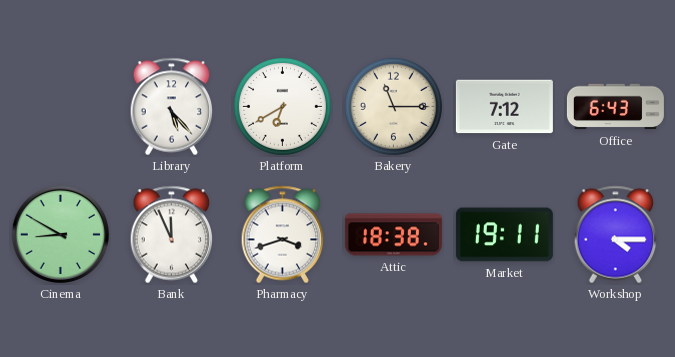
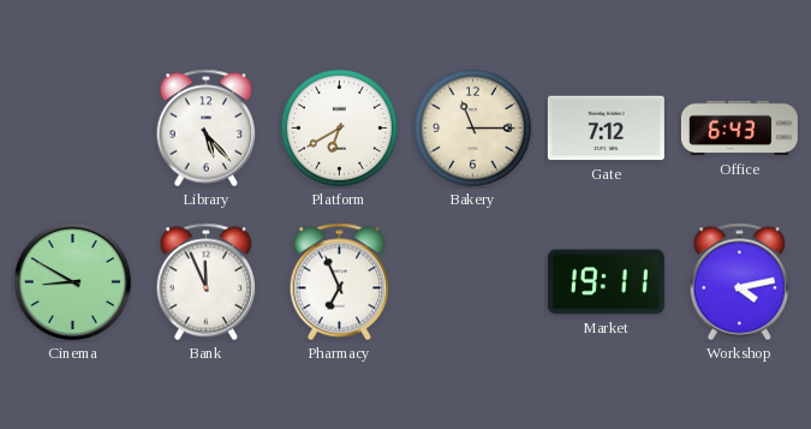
Pharmacy: 3:42 -> 6:56
Attic: 18:38 -> none
Workshop: 4:15 -> 4:13
